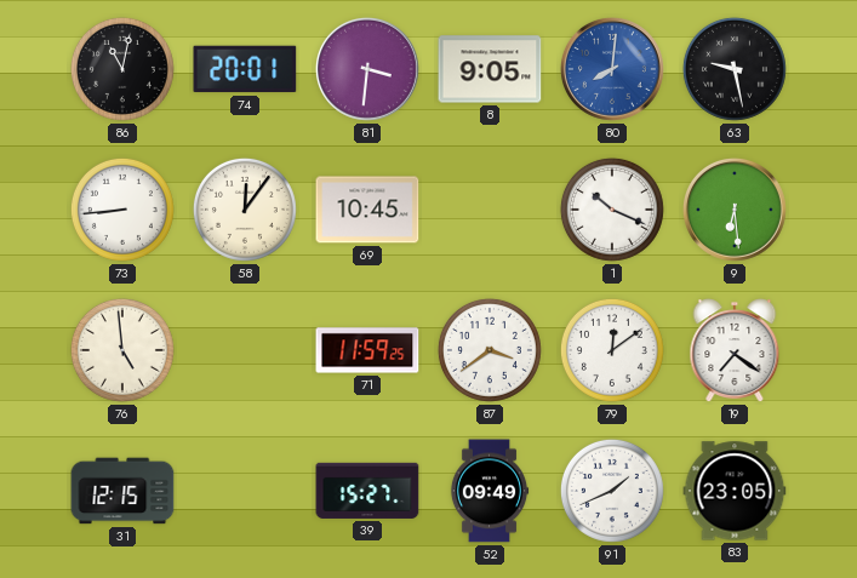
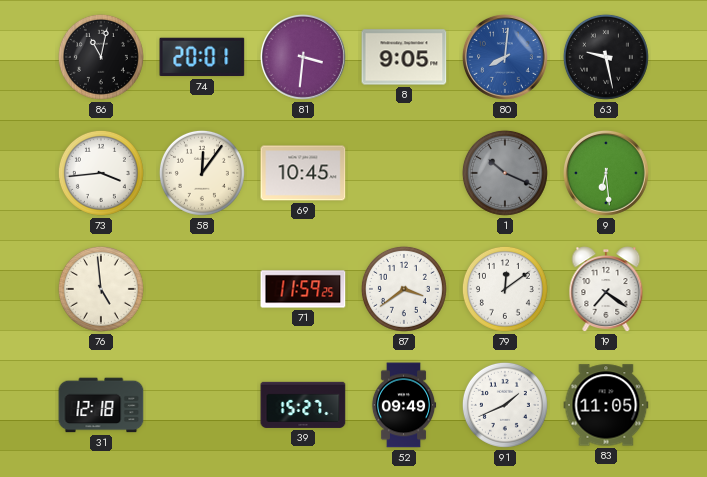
73: 8:44 -> 3:44
1 dial: white -> grey
31: 12:15 -> 12:18
83: 23:05 -> 11:05
